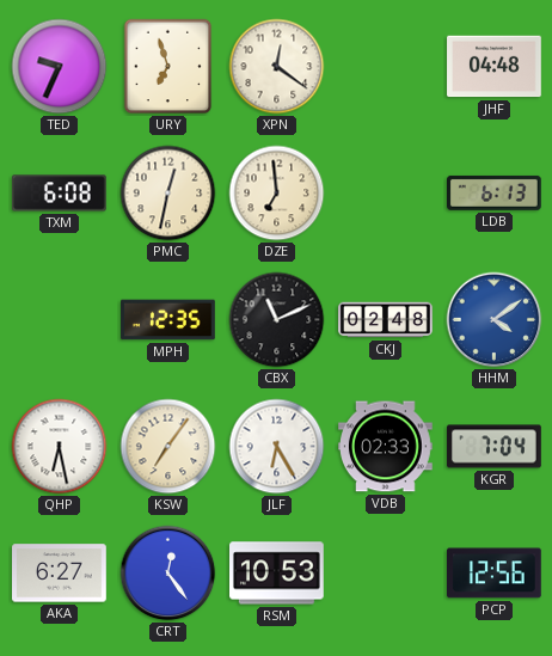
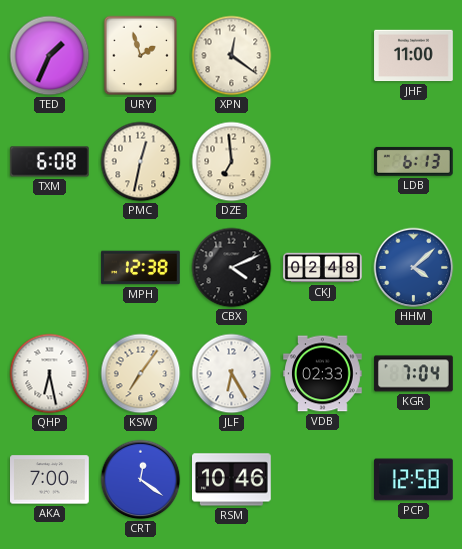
TED: 9:34 -> 1:34
URY: 6:57 -> 1:57
JHF: 04:48 -> 11:00
MPH: 12:35 -> 12:38
CBX: 11:11 -> 4:11
HHM: 4:09 -> 4:08
AKA: 6:27 -> 7:00
CRT: 12:24 -> 12:21
RSM: 10:53 -> 10:46
PCP: 12:56 -> 12:58
